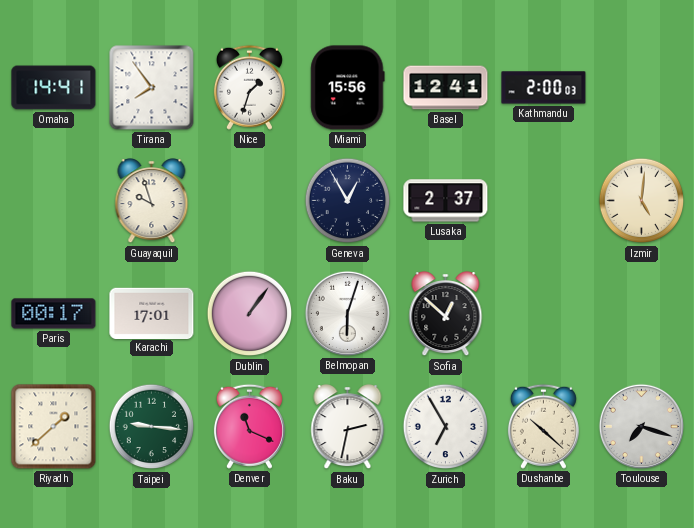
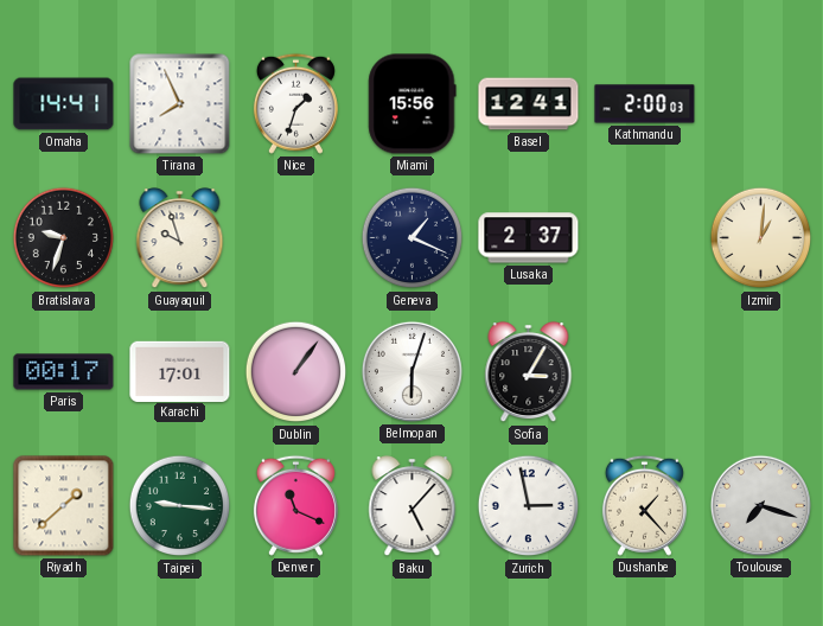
Tirana: 7:54 -> 7:56
Bratislava: none -> 9:33
Geneva: 12:55 -> 1:19
Izmir: 5:01 -> 1:01
Sofia: 12:52 -> 3:05
Baku: 2:32 -> 5:07
Zurich: 6:55 -> 2:58
Dushanbe: 10:22 -> 1:23
